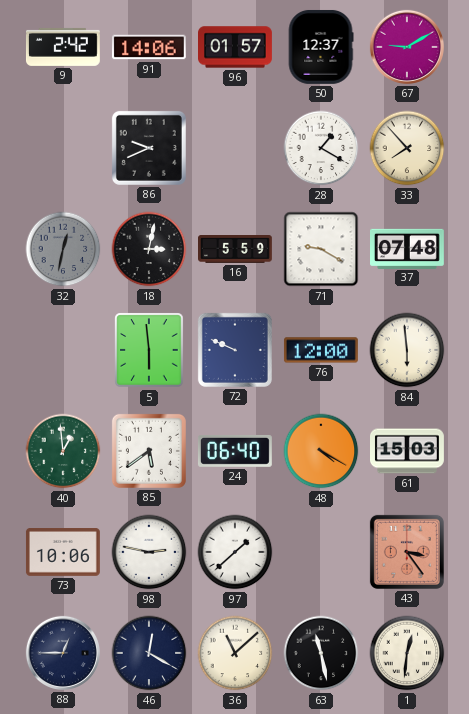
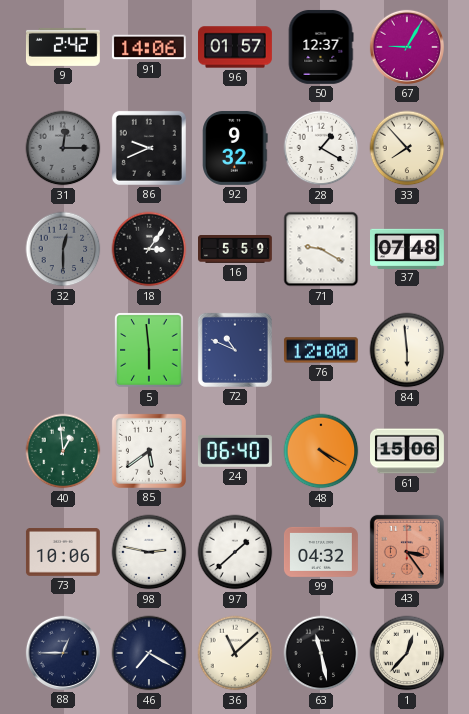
67: 9:10 -> 9:05
31: none -> 12:15
92: none -> 9:32
32: 12:32 -> 12:30
18: 3:02 -> 3:06
72: 9:49 -> 10:49
61: 15:03 -> 15:06
99: none -> 04:32
46: 12:20 -> 7:20
1: 12:31 -> 12:37
